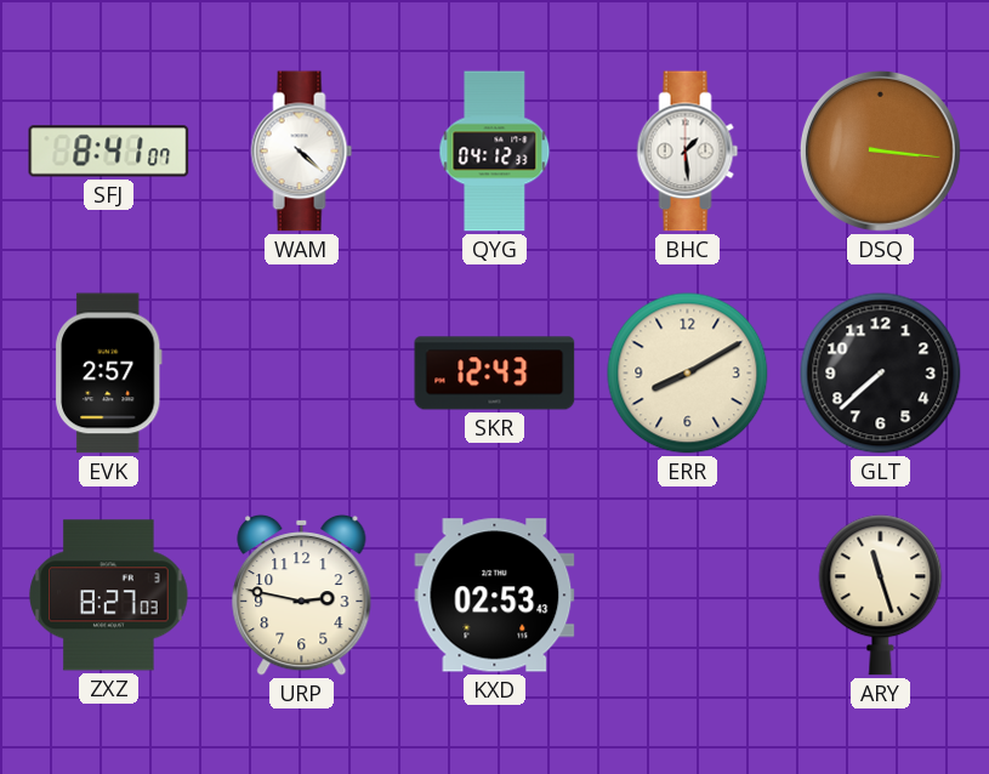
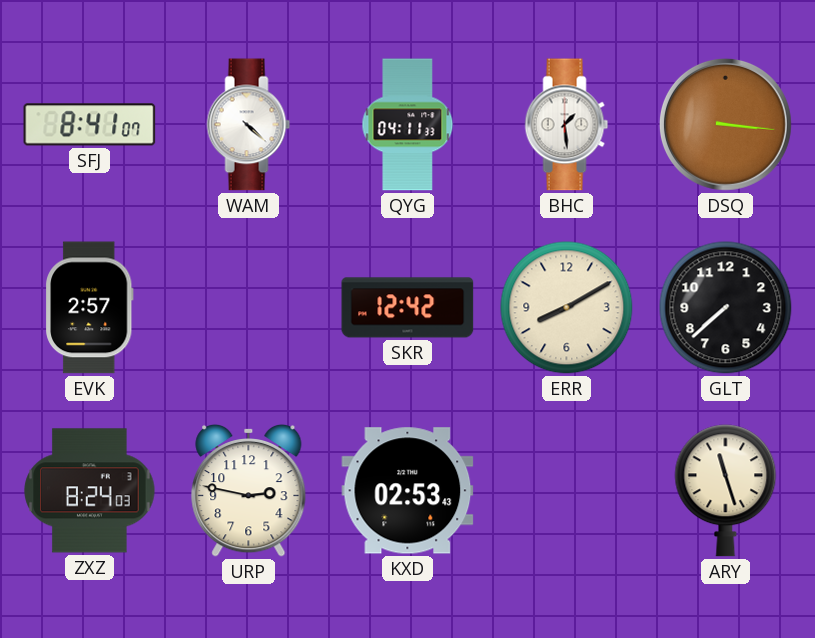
QYG: 04:12 -> 04:11
SKR: 12:43 -> 12:42
ZXZ: 8:27 -> 8:24
